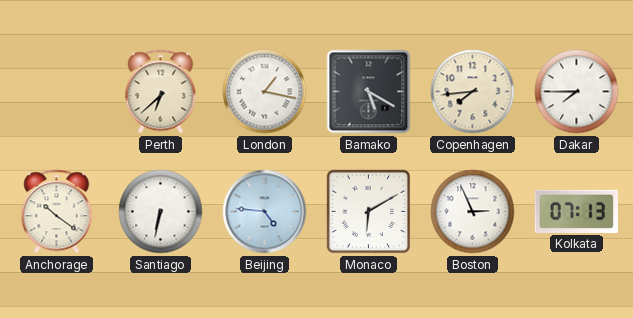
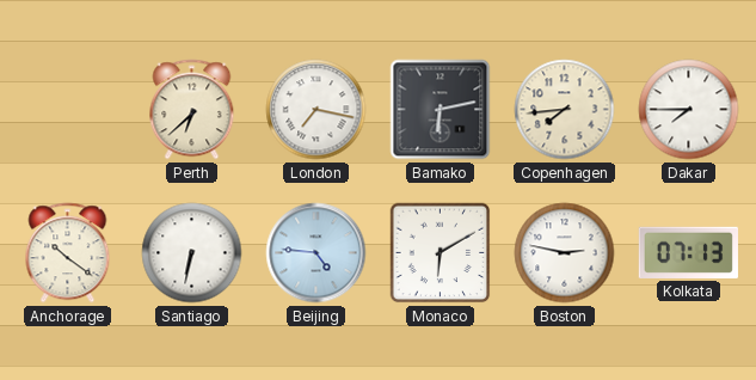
London: 1:17 -> 7:17
Bamako: 5:20 -> 6:13
Boston: 2:56 -> 2:47
